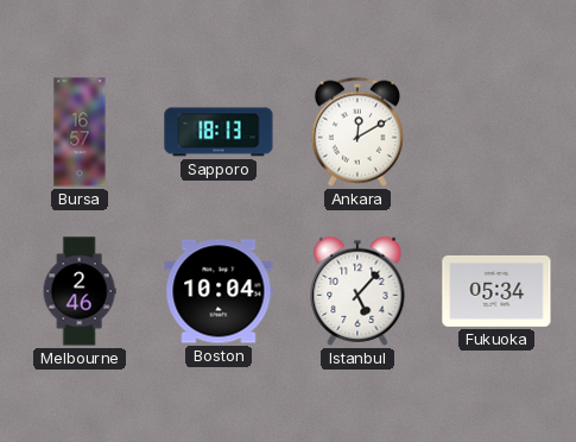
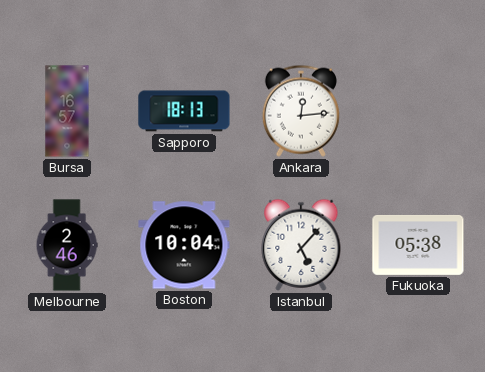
Ankara: 12:10 -> 12:14
Fukuoka: 05:34 -> 05:38
